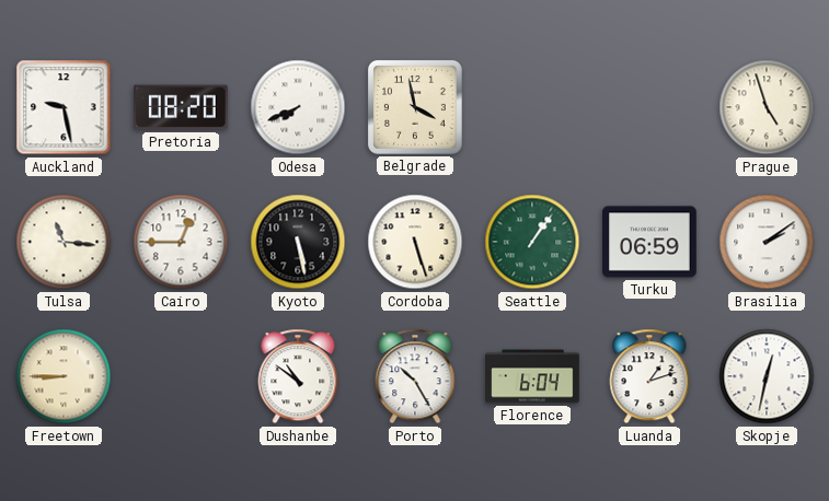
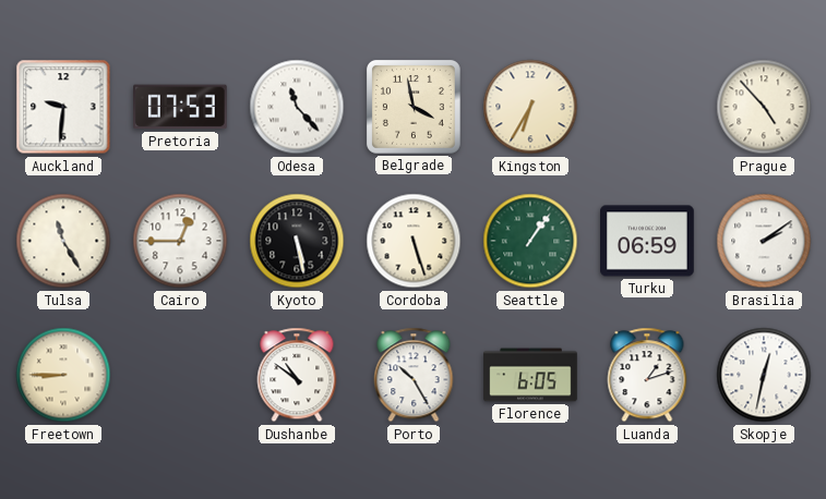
Auckland: 9:28 -> 9:31
Pretoria: 08:20 -> 07:53
Odesa: 7:41 -> 11:23
Kingston: none -> 6:35
Prague: 4:57 -> 4:53
Tulsa: 11:16 -> 11:25
Florence: 6:04 -> 6:05
